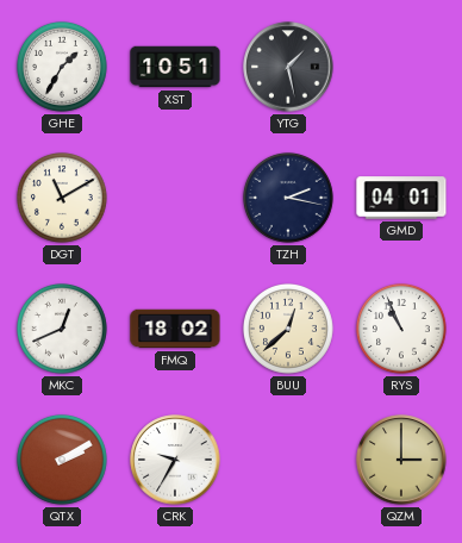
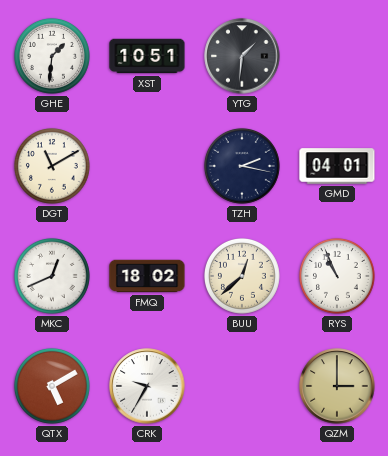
GHE: 1:35 -> 1:31
YTG: 1:28 -> 1:31
QTX: 2:10 -> 5:10
